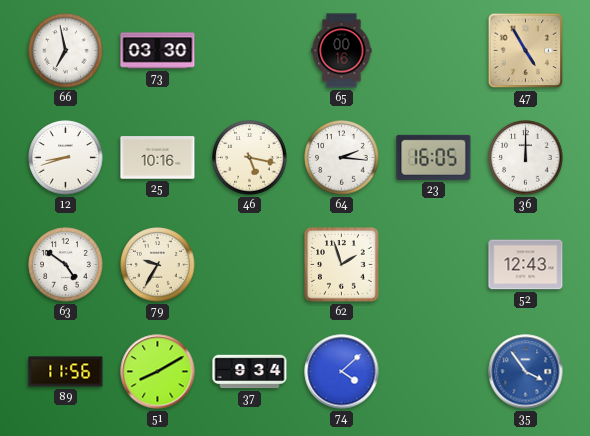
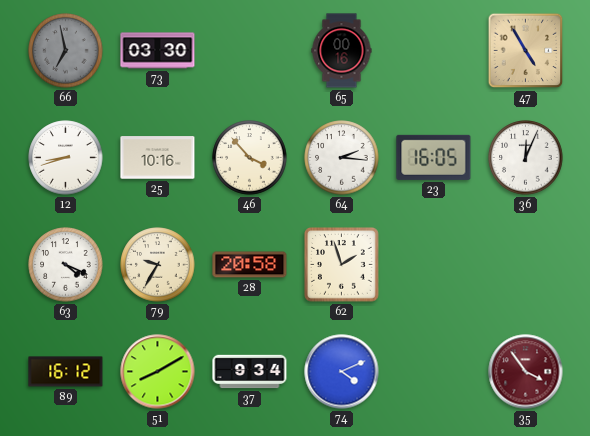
66 dial: white -> grey
46: 5:17 -> 3:53
36: 12:00 -> 12:04
63: 4:51 -> 4:19
28: none -> 20:58
52: 12:43 -> none
89: 11:56 -> 16:12
74: 4:08 -> 4:11
35 dial: blue -> burgundy
